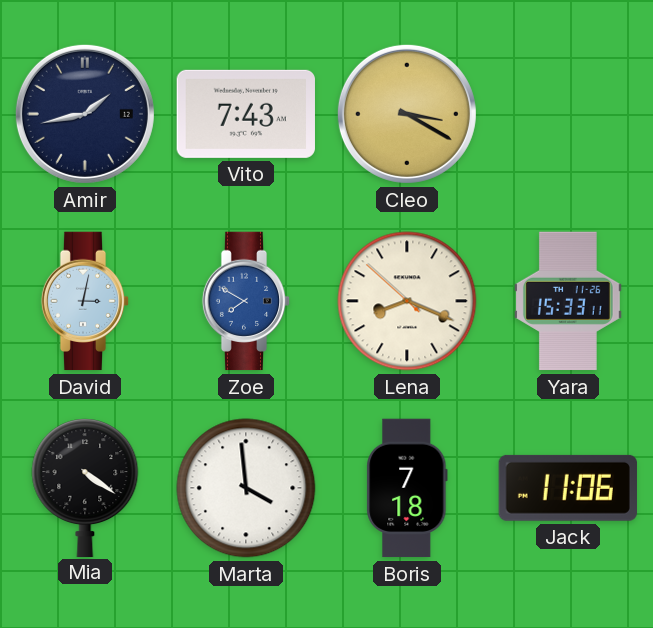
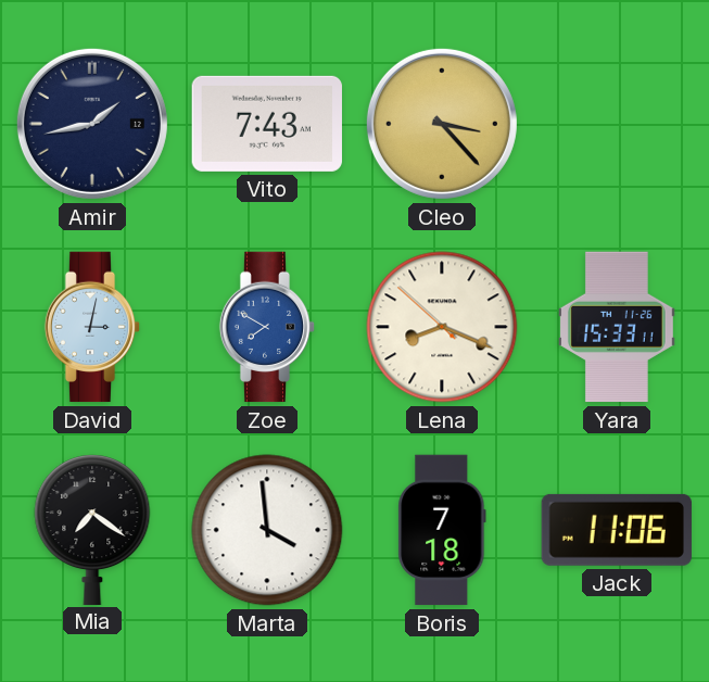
Cleo: 3:20 -> 3:23
Mia: 4:21 -> 7:21
